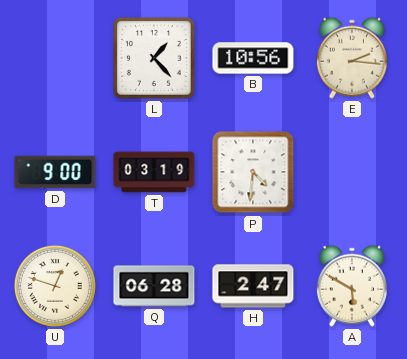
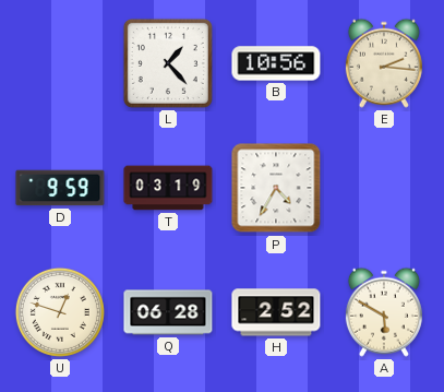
D: 9:00 -> 9:59
P: 4:31 -> 4:35
H: 2:47 -> 2:52
